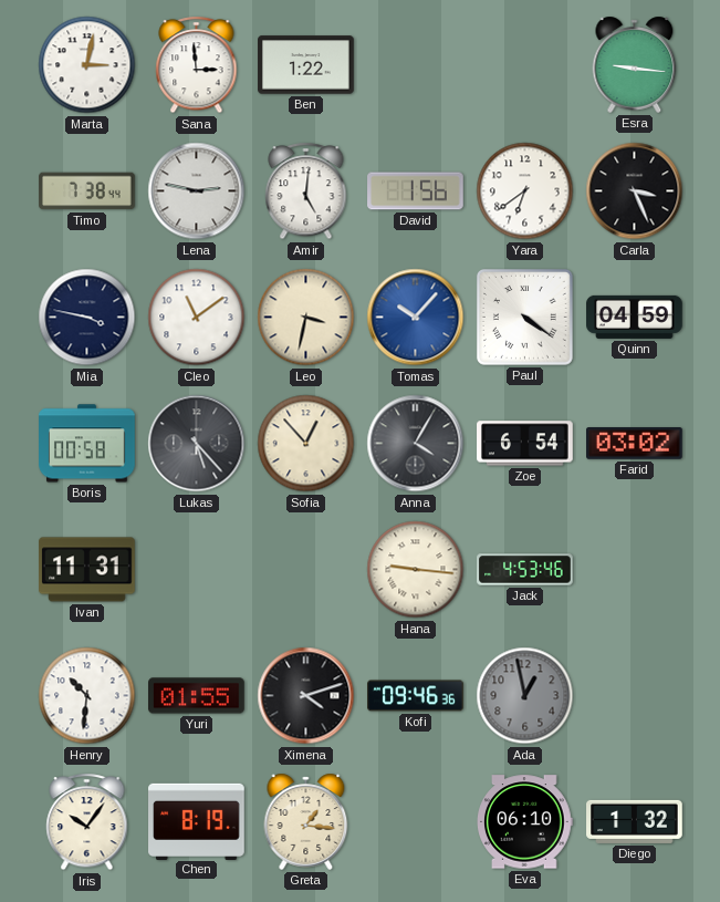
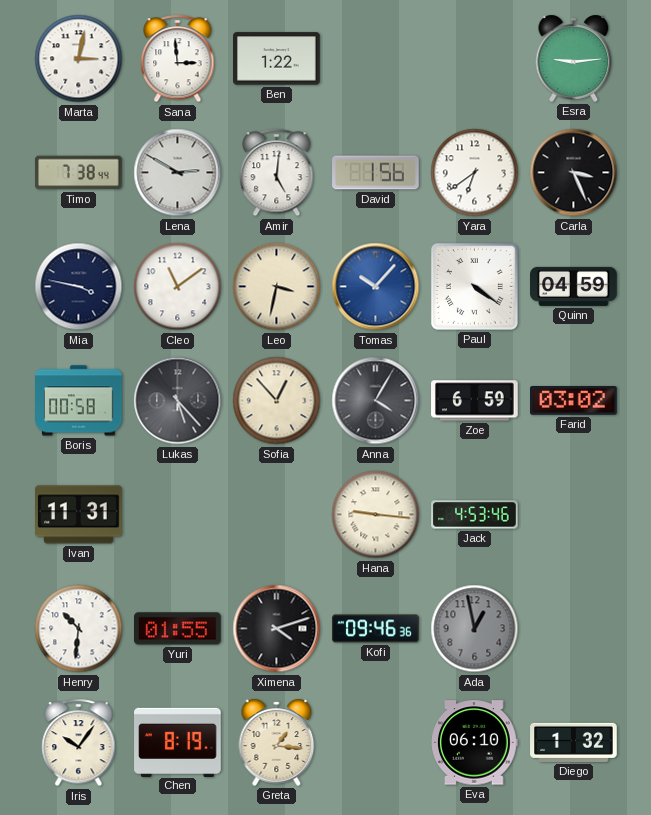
Esra: 9:16 -> 9:14
Lena: 2:47 -> 2:50
Zoe: 6:54 -> 6:59
